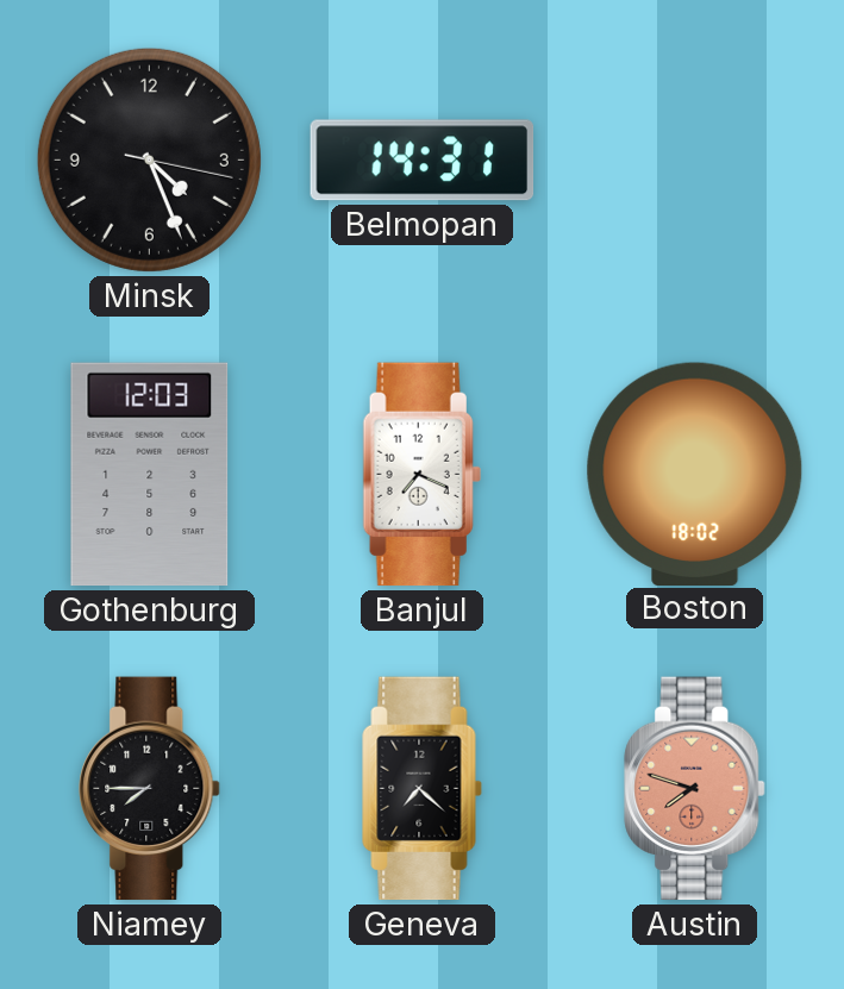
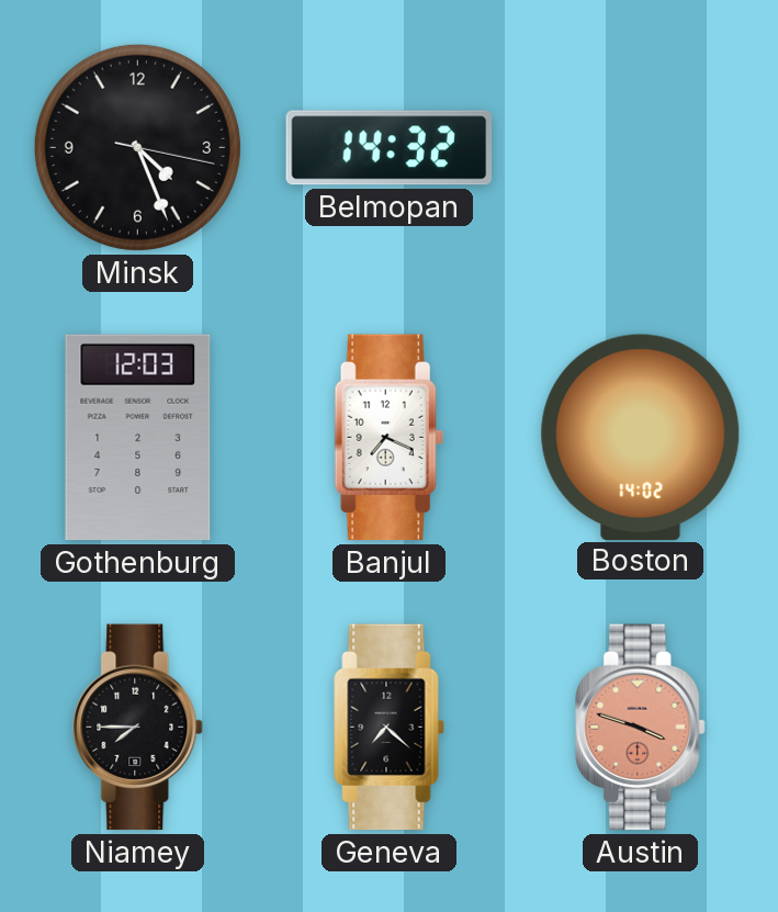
Belmopan: 14:31 -> 14:32
Boston: 18:02 -> 14:02
Austin: 7:48 -> 3:48
